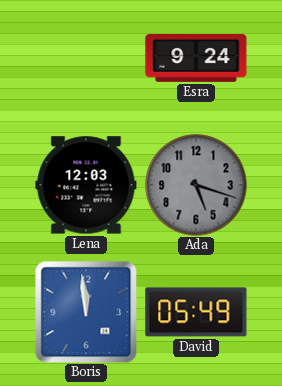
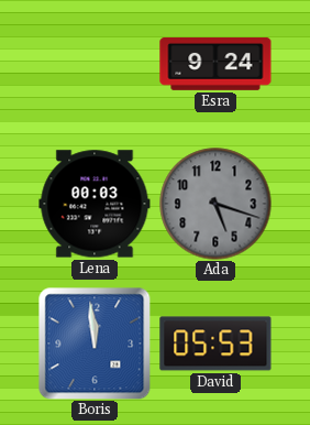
Lena: 12:03 -> 00:03
David: 05:49 -> 05:53
